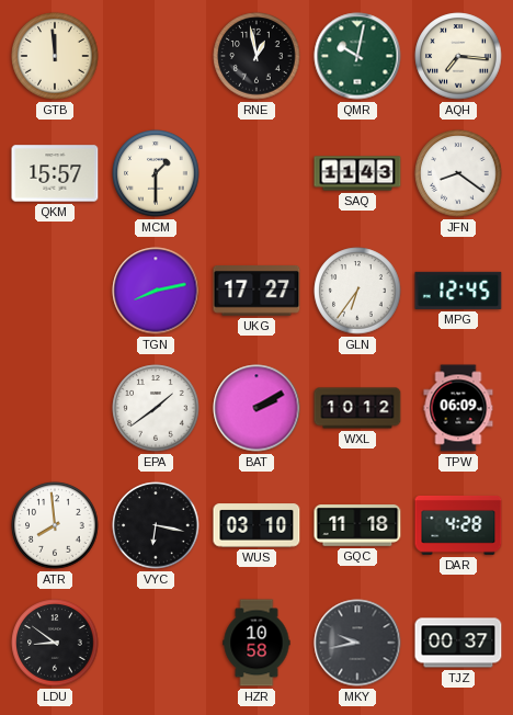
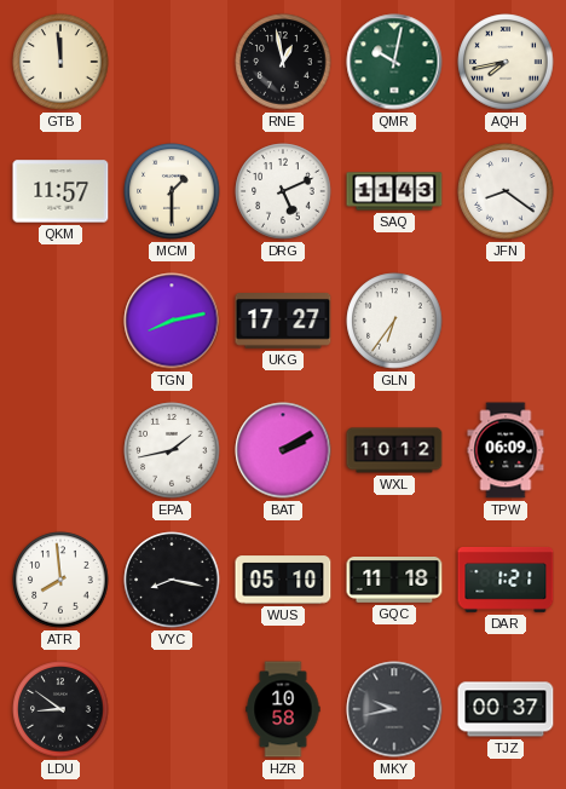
AQH: 7:16 -> 7:43
QKM: 15:57 -> 11:57
DRG: none -> 5:11
MPG: 12:45 -> none
EPA: 1:39 -> 1:43
VYC: 6:17 -> 8:17
WUS: 03:10 -> 05:10
DAR: 4:28 -> 1:21
